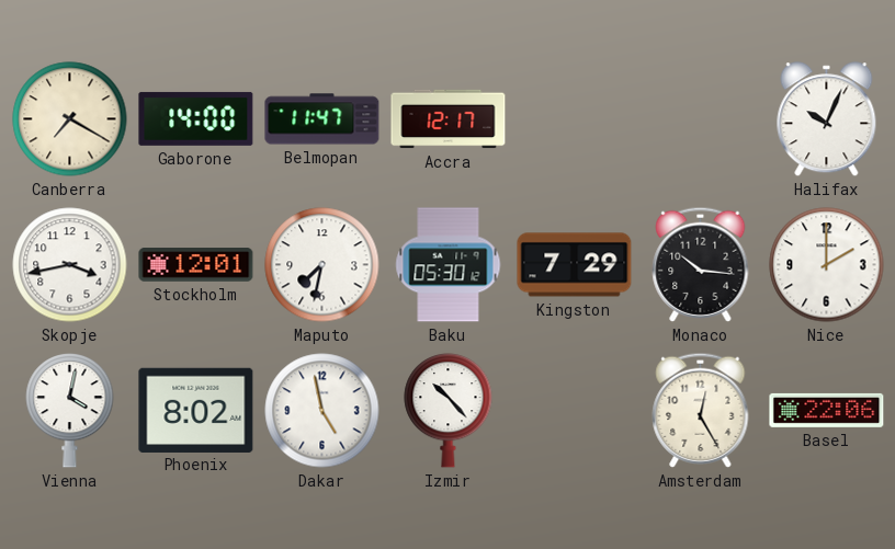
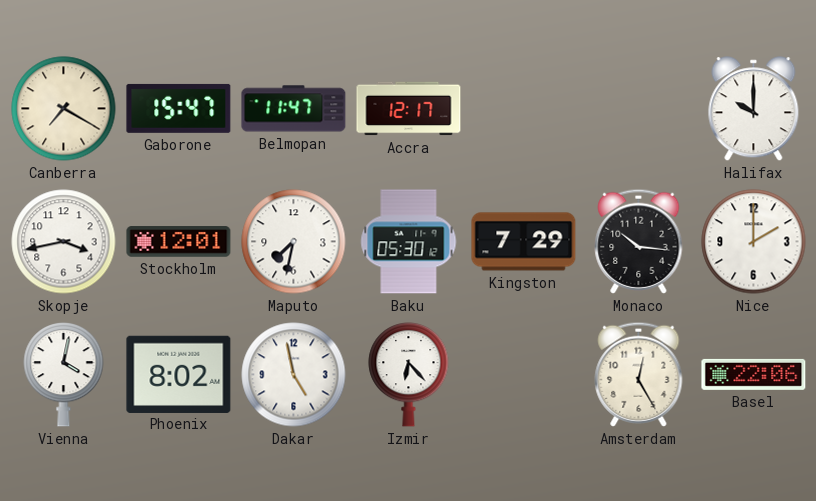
Gaborone: 14:00 -> 15:47
Halifax: 10:04 -> 10:00
Izmir: 10:23 -> 6:23
